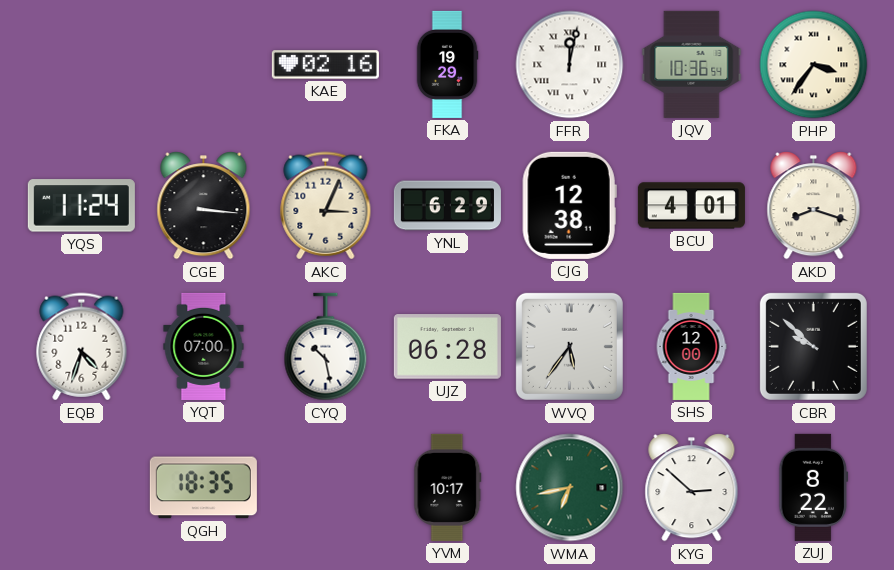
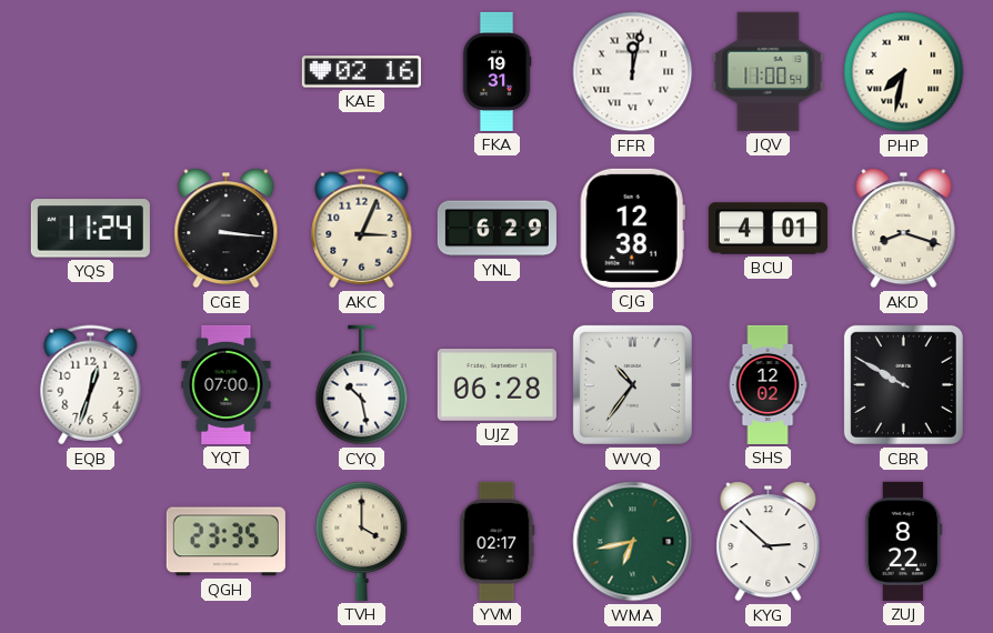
FKA: 19:29 -> 19:31
JQV: 10:36 -> 11:00
PHP: 3:36 -> 7:32
EQB: 4:33 -> 12:33
WVQ: 5:36 -> 10:36
SHS: 12:00 -> 12:02
CBR: 9:52 -> 9:50
QGH: 18:35 -> 23:35
TVH: none -> 4:00
YVM: 10:17 -> 02:17
